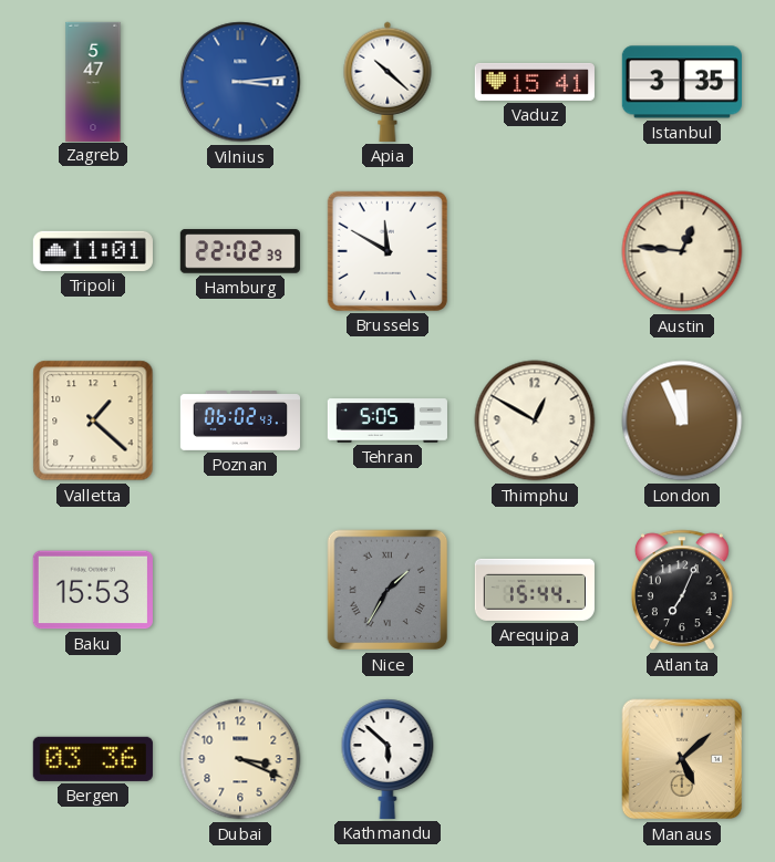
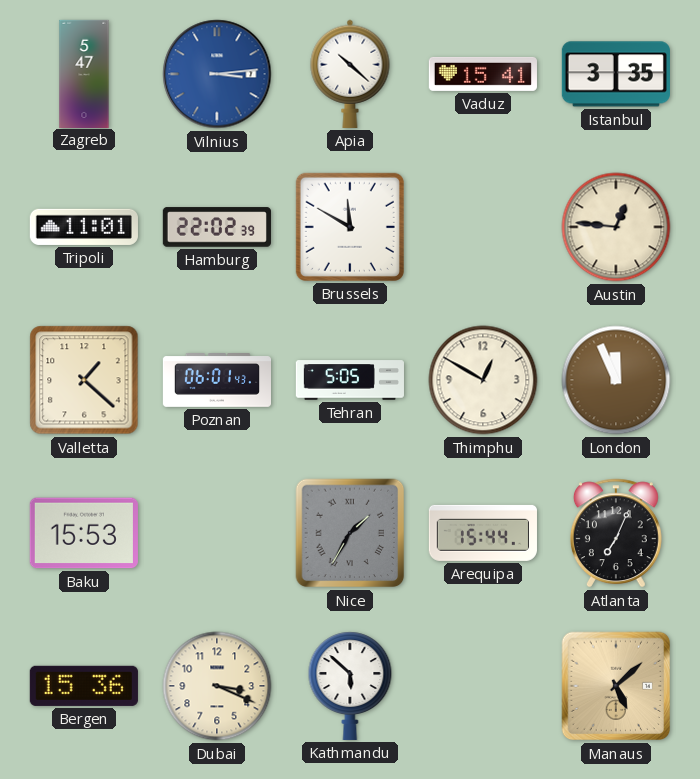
Poznan: 06:02 -> 06:01
Bergen: 03:36 -> 15:36
